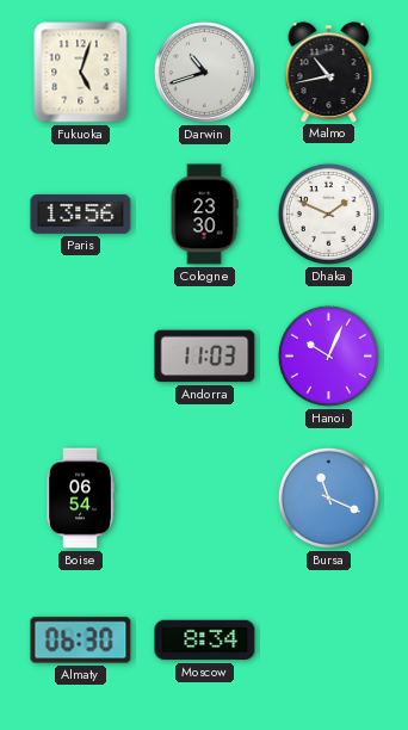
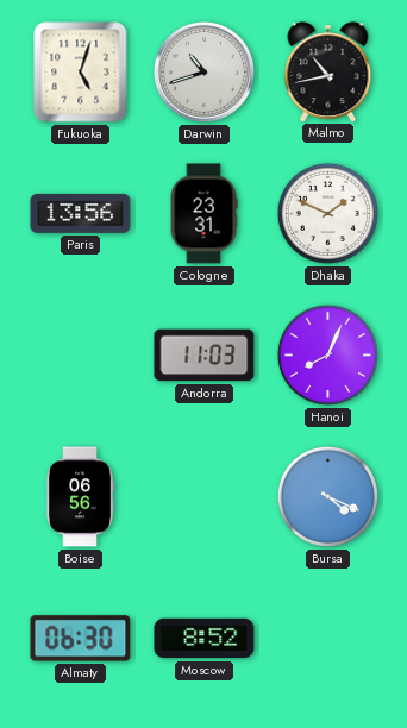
Cologne: 23:30 -> 23:31
Hanoi: 10:04 -> 8:04
Boise: 06:54 -> 06:56
Bursa: 11:19 -> 4:19
Moscow: 8:34 -> 8:52
